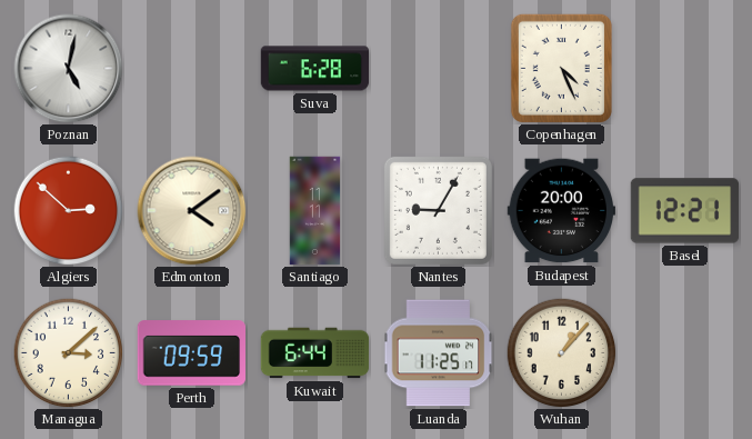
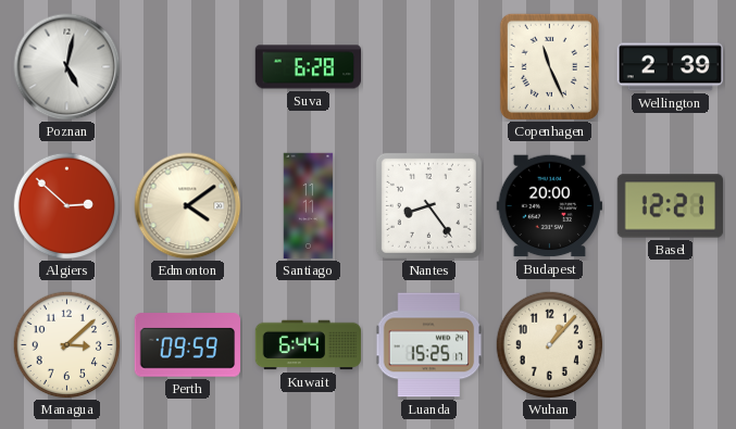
Copenhagen: 4:26 -> 11:26
Wellington: none -> 2:39
Nantes: 9:05 -> 8:24
Luanda: 11:25 -> 15:25
